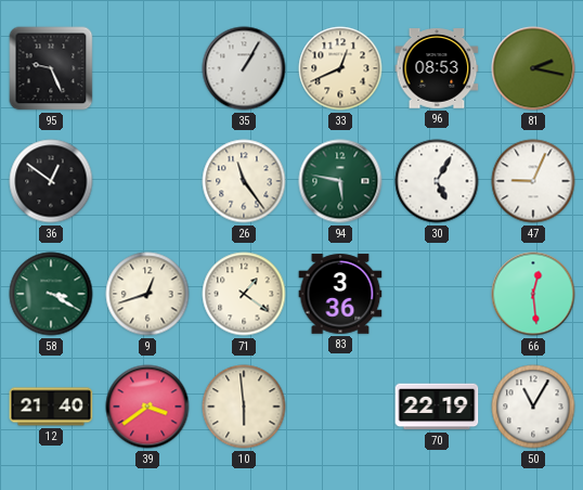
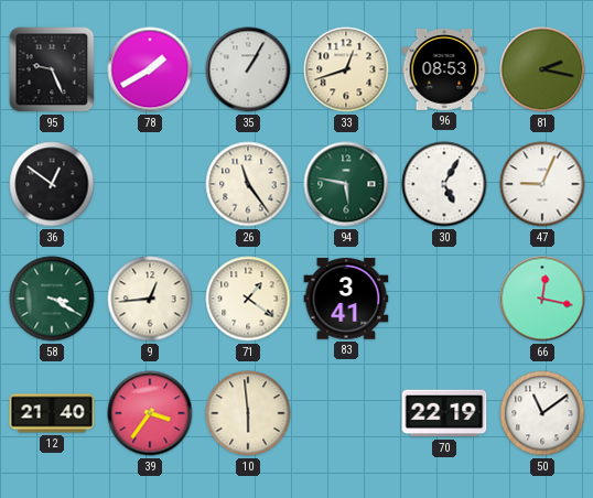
78: none -> 1:40
33: 12:41 -> 12:42
9: 12:42 -> 12:44
83: 3:36 -> 3:41
66: 12:29 -> 12:17
39: 3:39 -> 3:36
50: 11:05 -> 11:09
